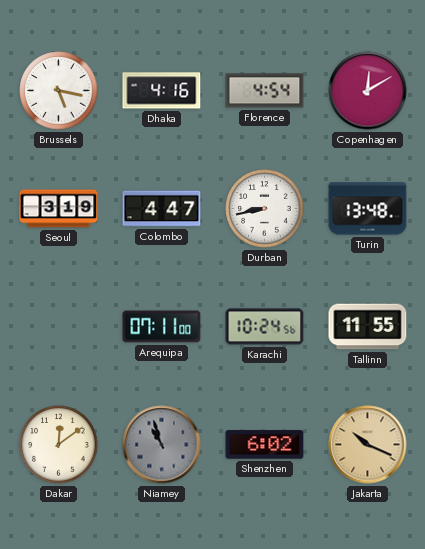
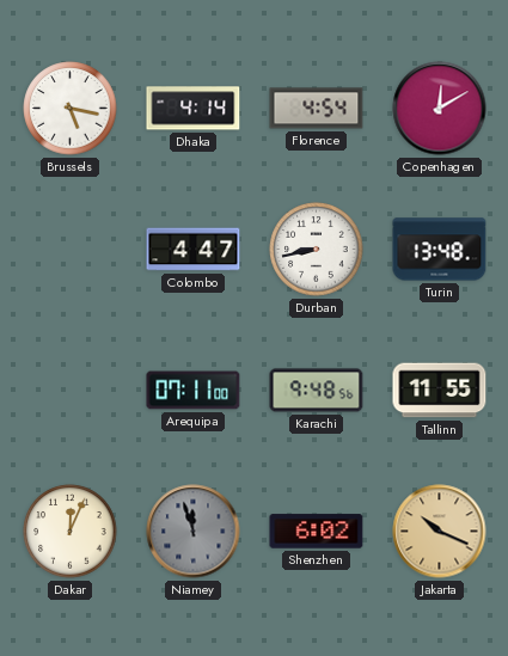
Dhaka: 4:16 -> 4:14
Seoul: 3:19 -> none
Karachi: 10:24 -> 9:48
Dakar: 12:09 -> 12:04
Niamey: 10:57 -> 11:57
